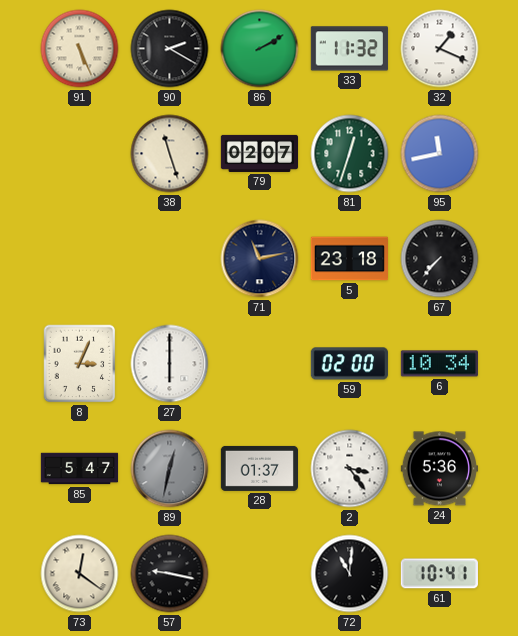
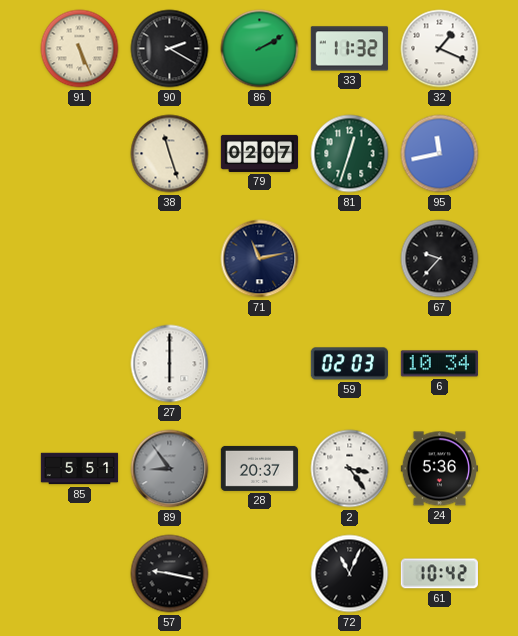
5: 23:18 -> none
67: 7:37 -> 9:37
8: 3:04 -> none
59: 02:00 -> 02:03
85: 5:47 -> 5:51
89: 12:32 -> 8:54
28: 01:37 -> 20:37
73: 12:21 -> none
72: 11:01 -> 11:04
61: 10:41 -> 10:42
